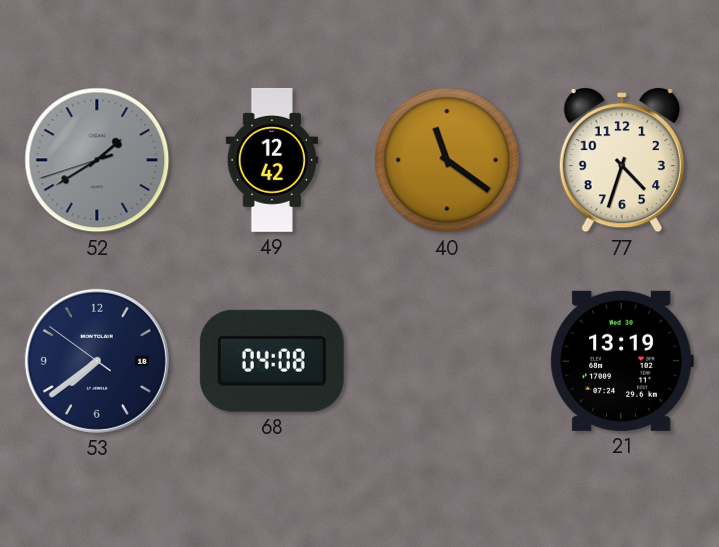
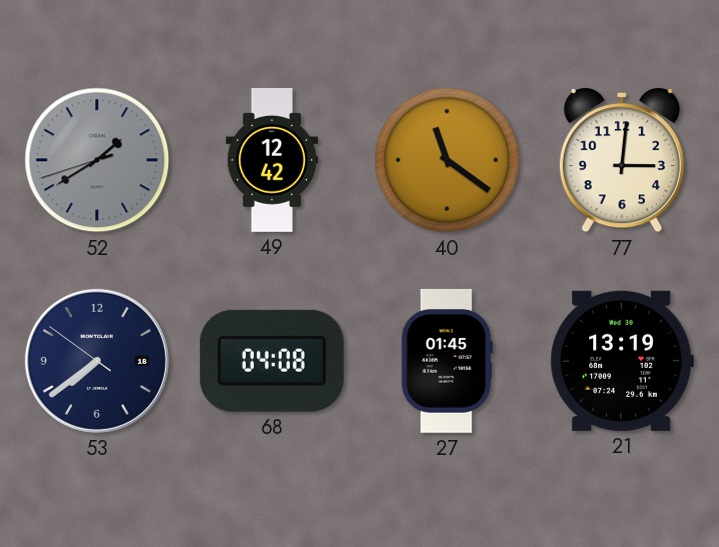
77: 4:33 -> 3:01
27: none -> 01:45
